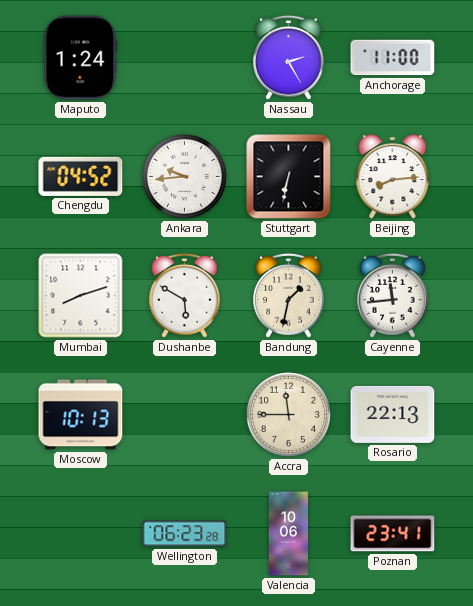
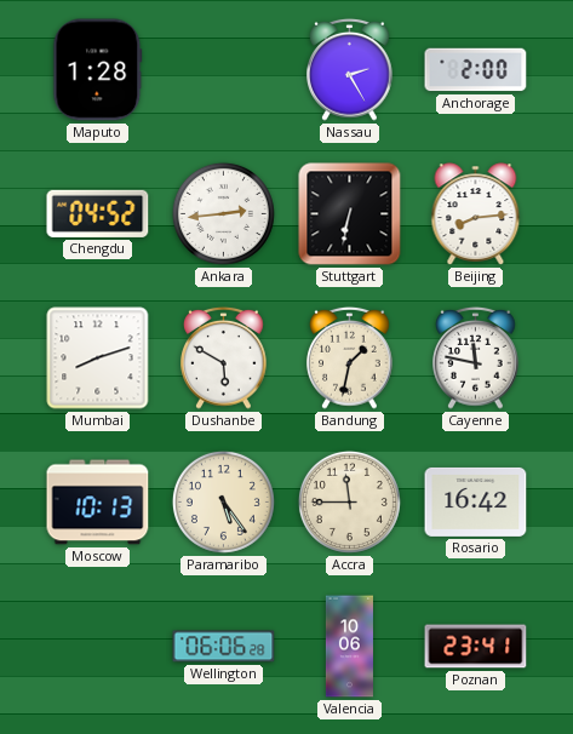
Maputo: 1:24 -> 1:28
Anchorage: 11:00 -> 2:00
Ankara: 9:44 -> 2:44
Cayenne: 11:44 -> 11:47
Paramaribo: none -> 5:24
Rosario: 22:13 -> 16:42
Wellington: 06:23 -> 06:06
